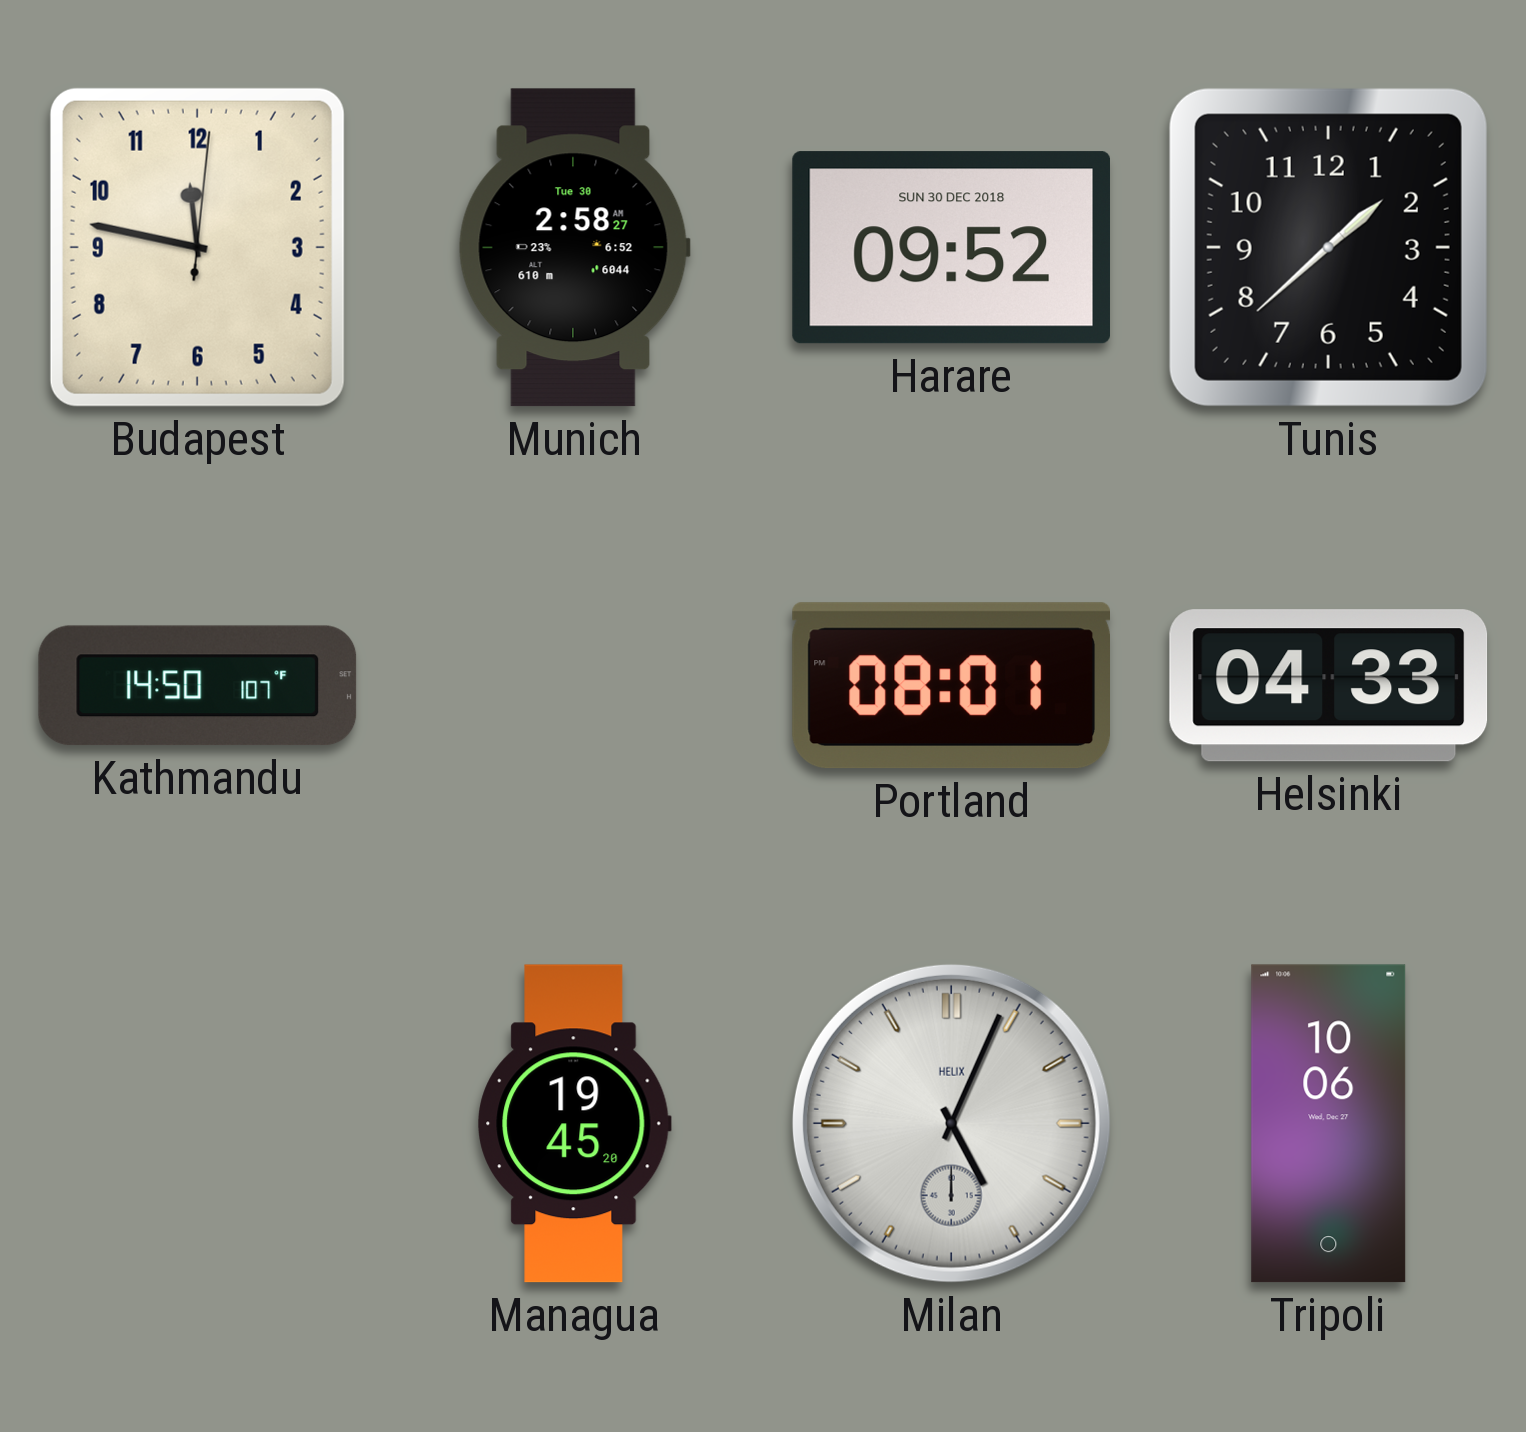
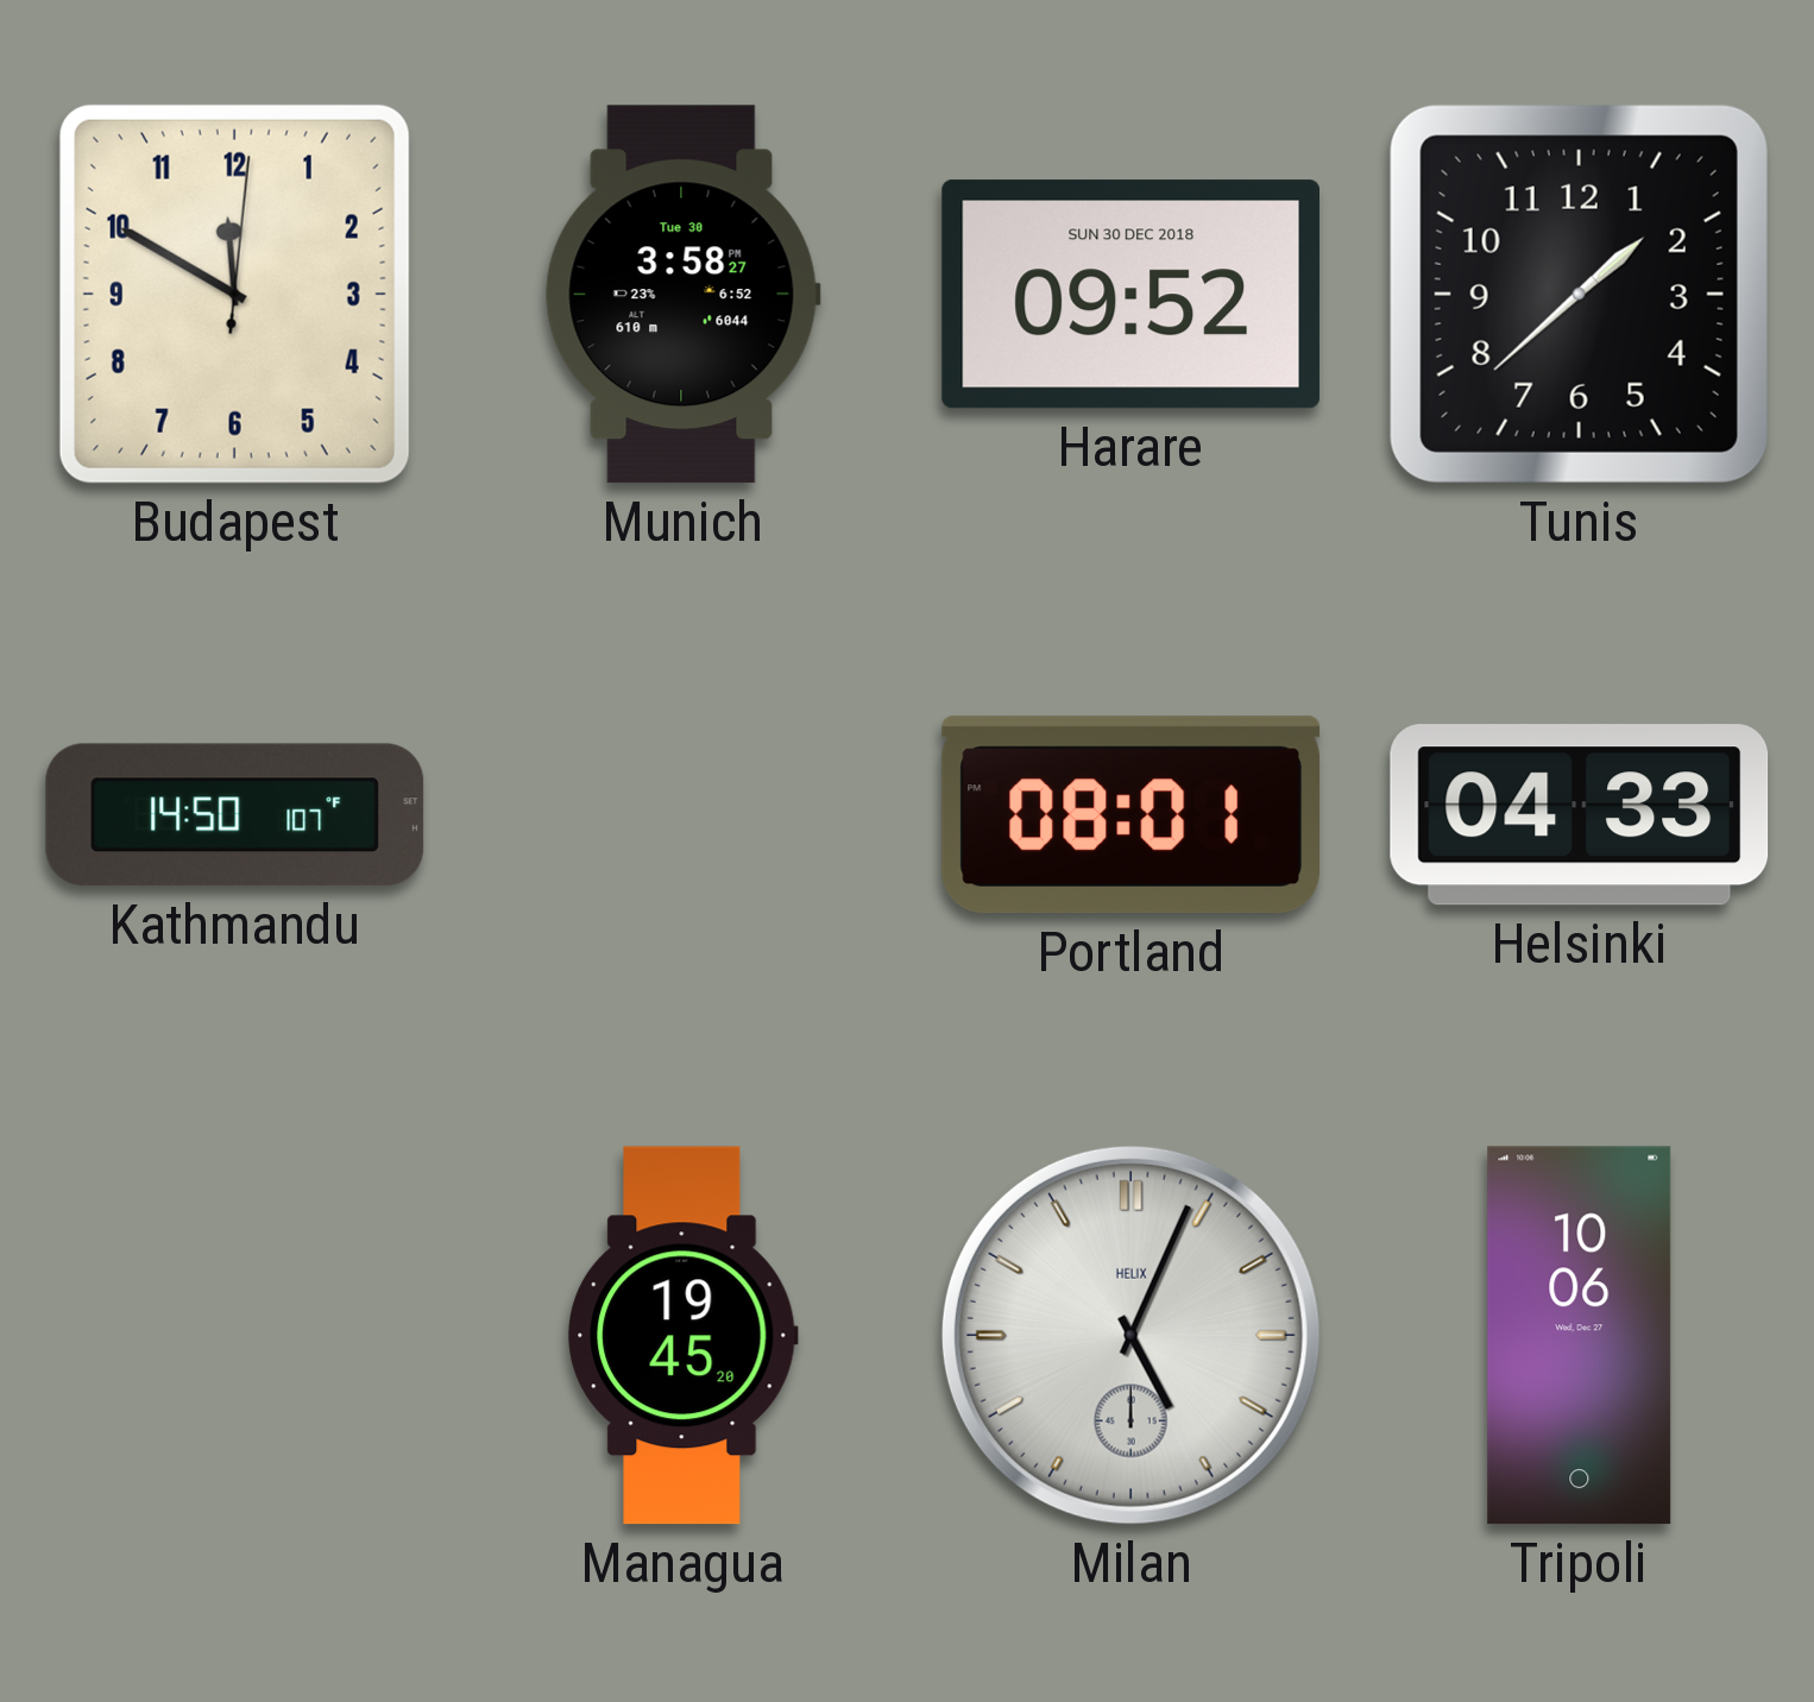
Budapest: 11:47 -> 11:50
Munich: 2:58 -> 3:58
